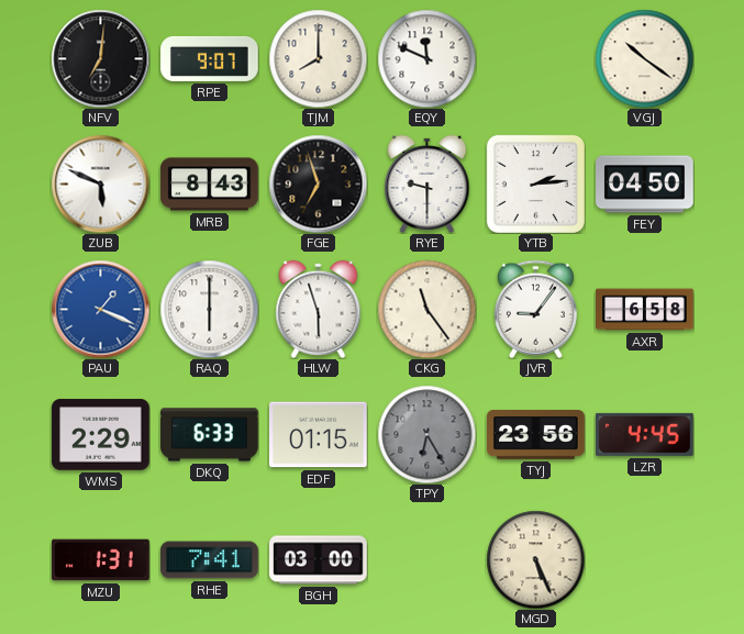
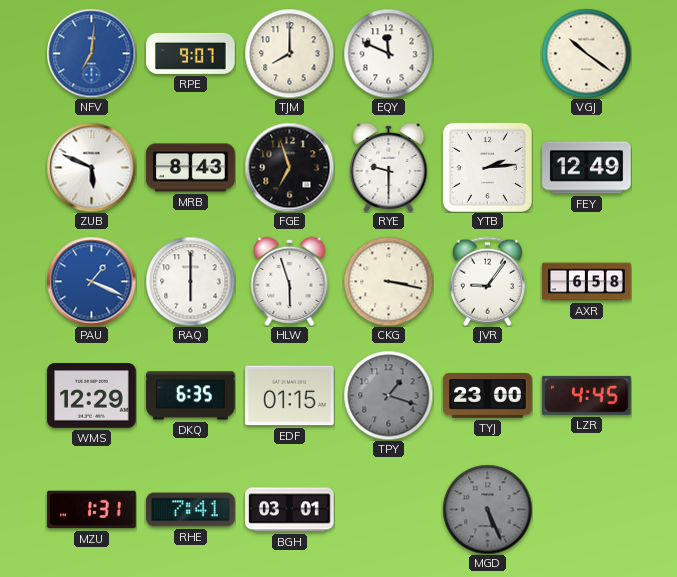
NFV dial: black -> blue
FEY: 04:50 -> 12:49
CKG: 11:24 -> 3:17
WMS: 2:29 -> 12:29
DKQ: 6:33 -> 6:35
TPY: 6:25 -> 1:18
TYJ: 23:56 -> 23:00
BGH: 03:00 -> 03:01
MGD dial: cream -> grey
